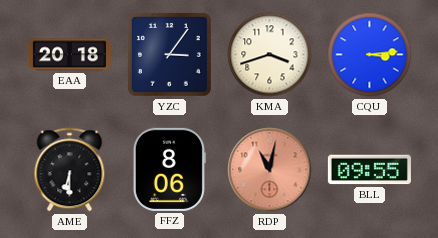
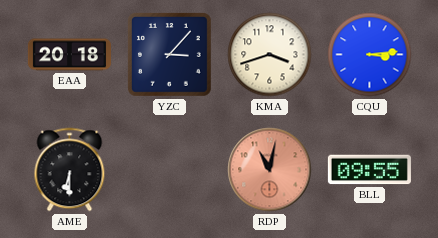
YZC: 3:06 -> 3:07
FFZ: 8:06 -> none
